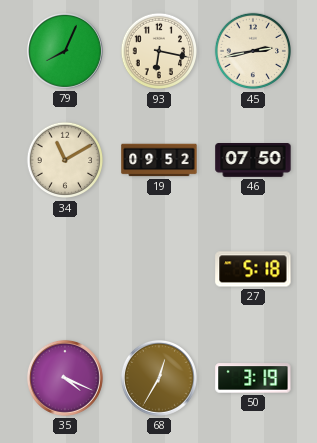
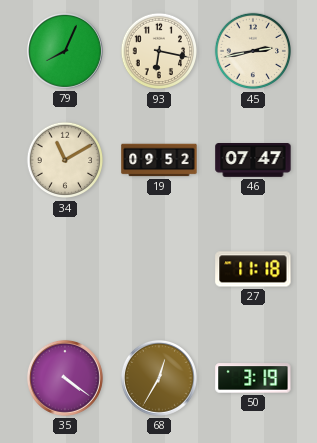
46: 07:50 -> 07:47
27: 5:18 -> 11:18
35: 4:19 -> 4:21
